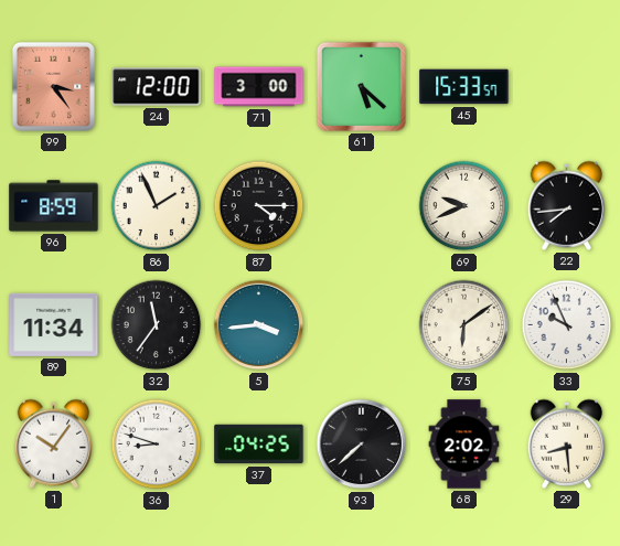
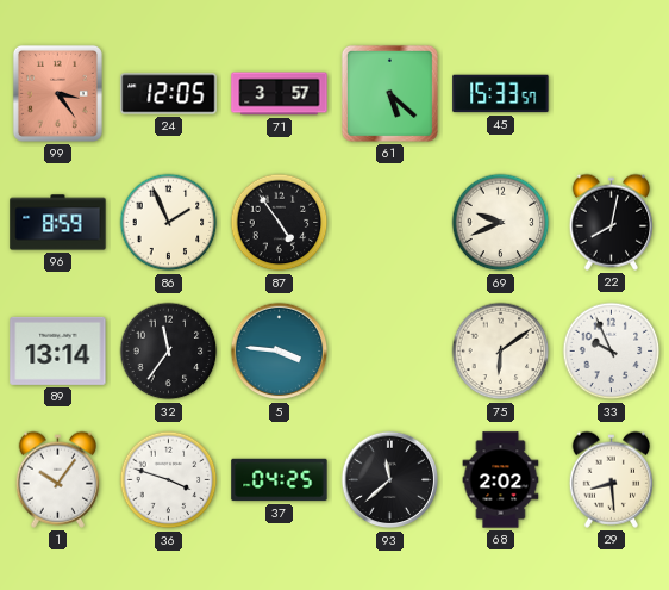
24: 12:00 -> 12:05
71: 3:00 -> 3:57
87: 4:15 -> 4:54
22: 7:44 -> 8:02
89: 11:34 -> 13:14
5: 3:44 -> 3:46
36: 8:48 -> 3:48
93: 7:38 -> 11:38
